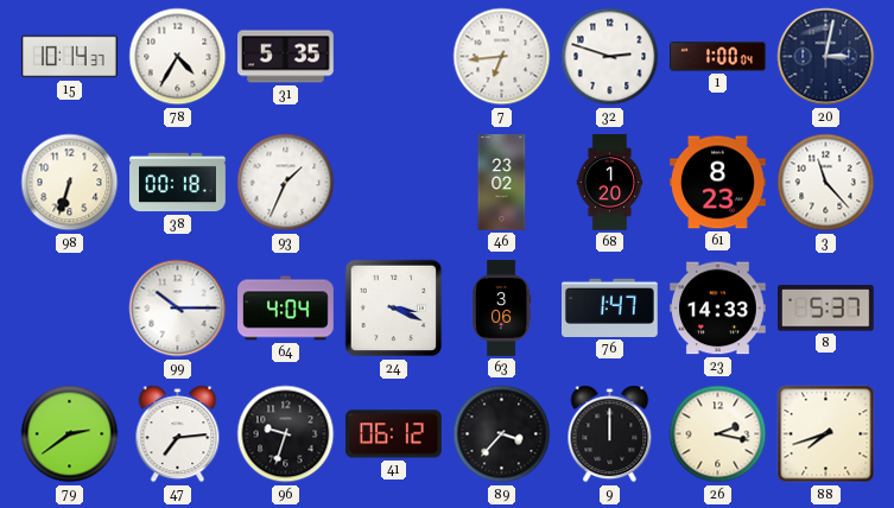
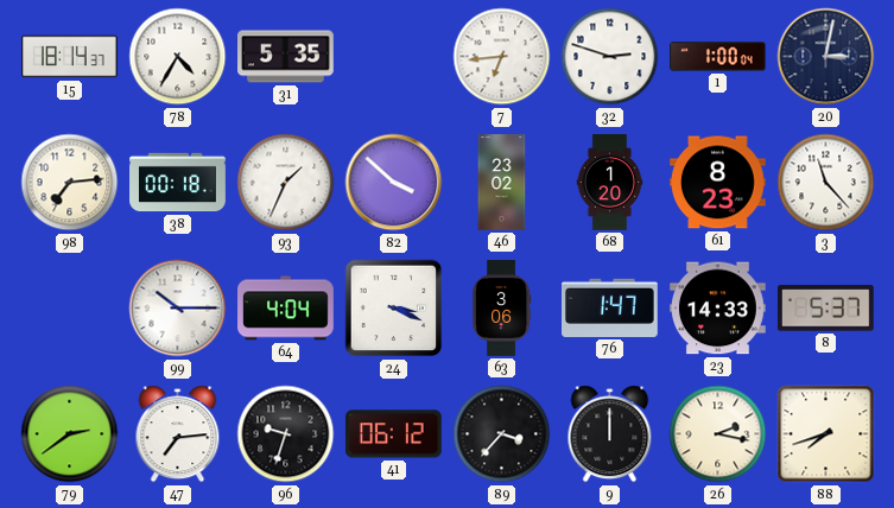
15: 10:14 -> 18:14
98: 6:33 -> 7:14
82: none -> 3:52
